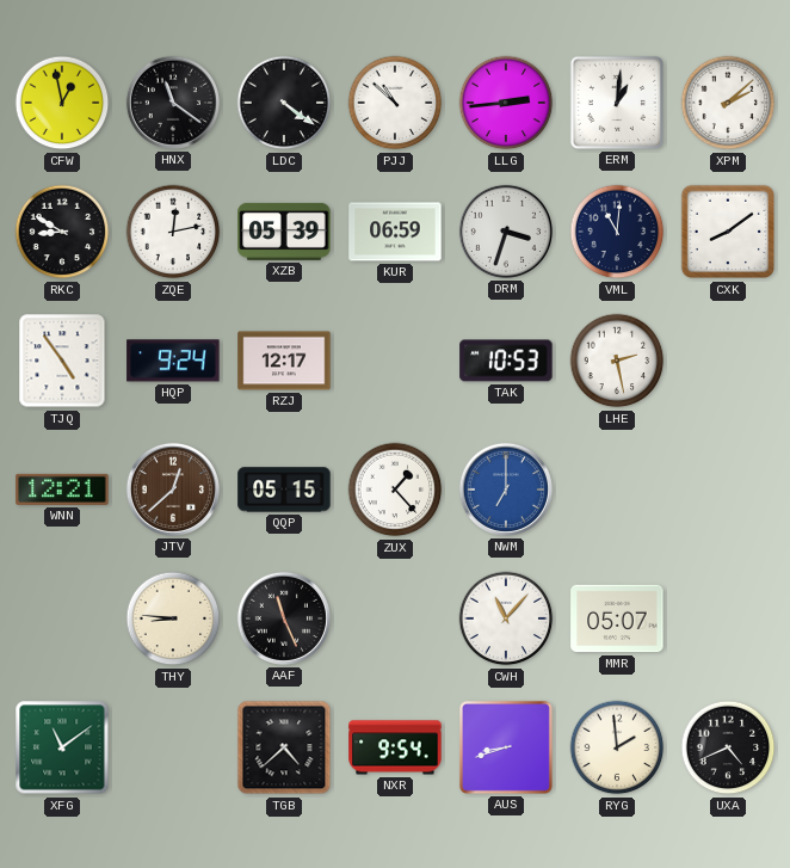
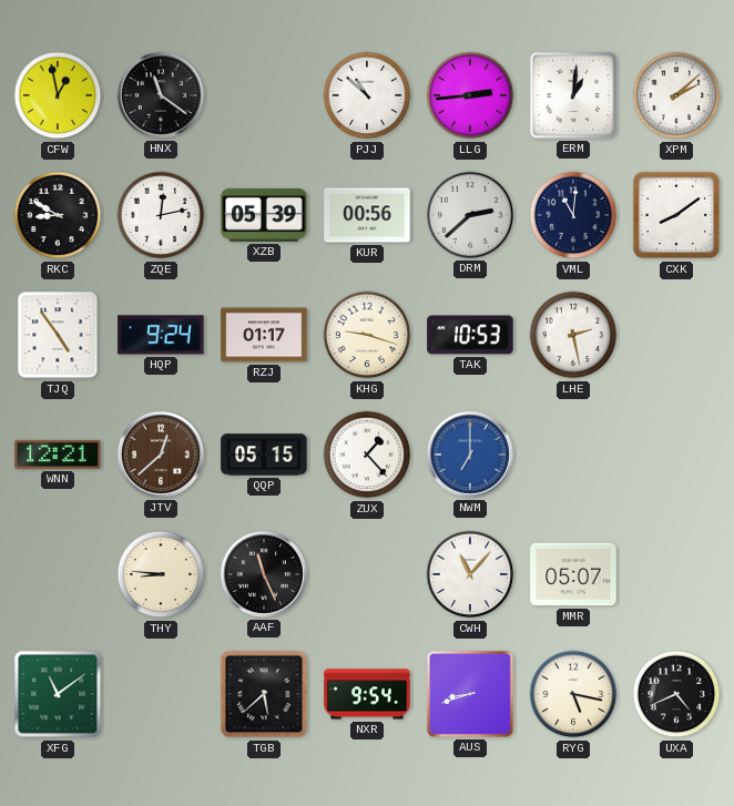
LDC: 4:21 -> none
KUR: 06:59 -> 00:56
DRM: 3:33 -> 2:38
RZJ: 12:17 -> 01:17
KHG: none -> 9:18
TGB: 4:38 -> 5:38
RYG: 1:59 -> 5:17
